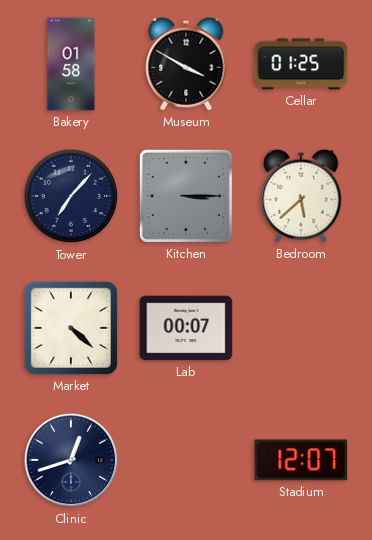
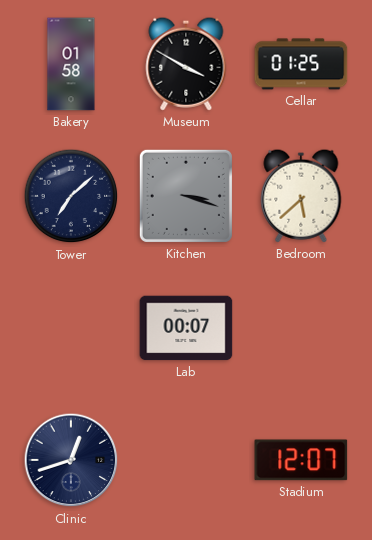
Tower: 7:07 -> 7:08
Kitchen: 3:15 -> 3:18
Market: 4:22 -> none
